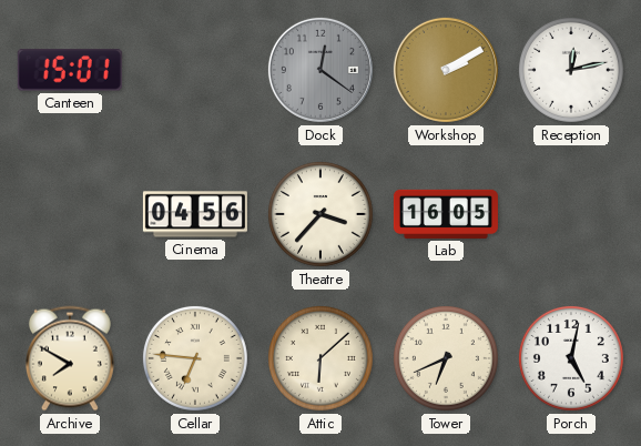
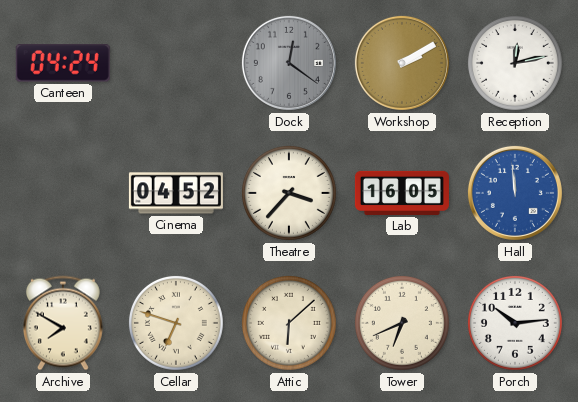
Canteen: 15:01 -> 04:24
Cinema: 04:56 -> 04:52
Hall: none -> 11:59
Cellar: 6:46 -> 6:48
Porch: 5:02 -> 10:14
